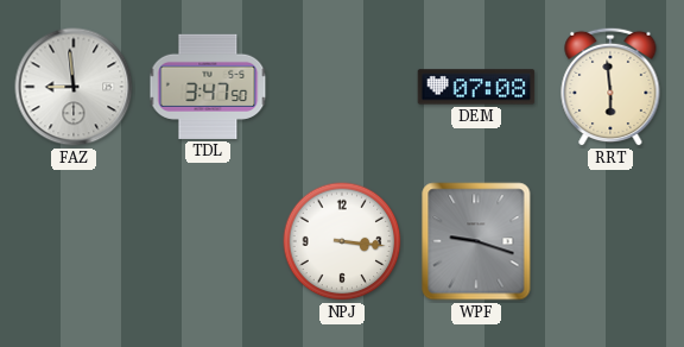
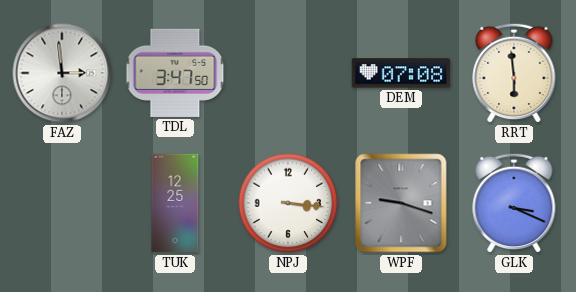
FAZ: 8:59 -> 2:59
TUK: none -> 12:25
GLK: none -> 3:19
